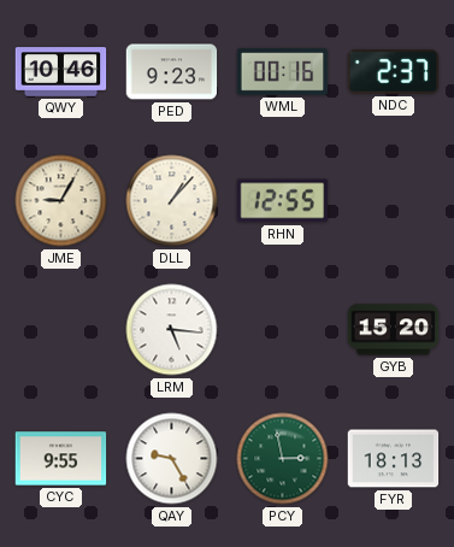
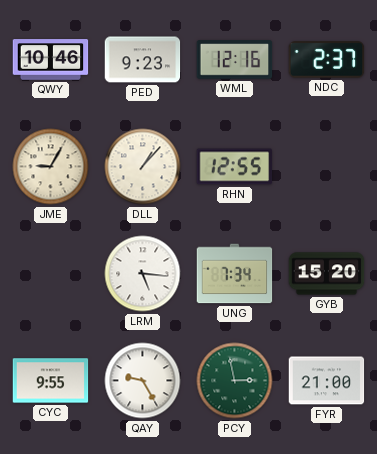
WML: 00:16 -> 12:16
UNG: none -> 7:34
FYR: 18:13 -> 21:00
